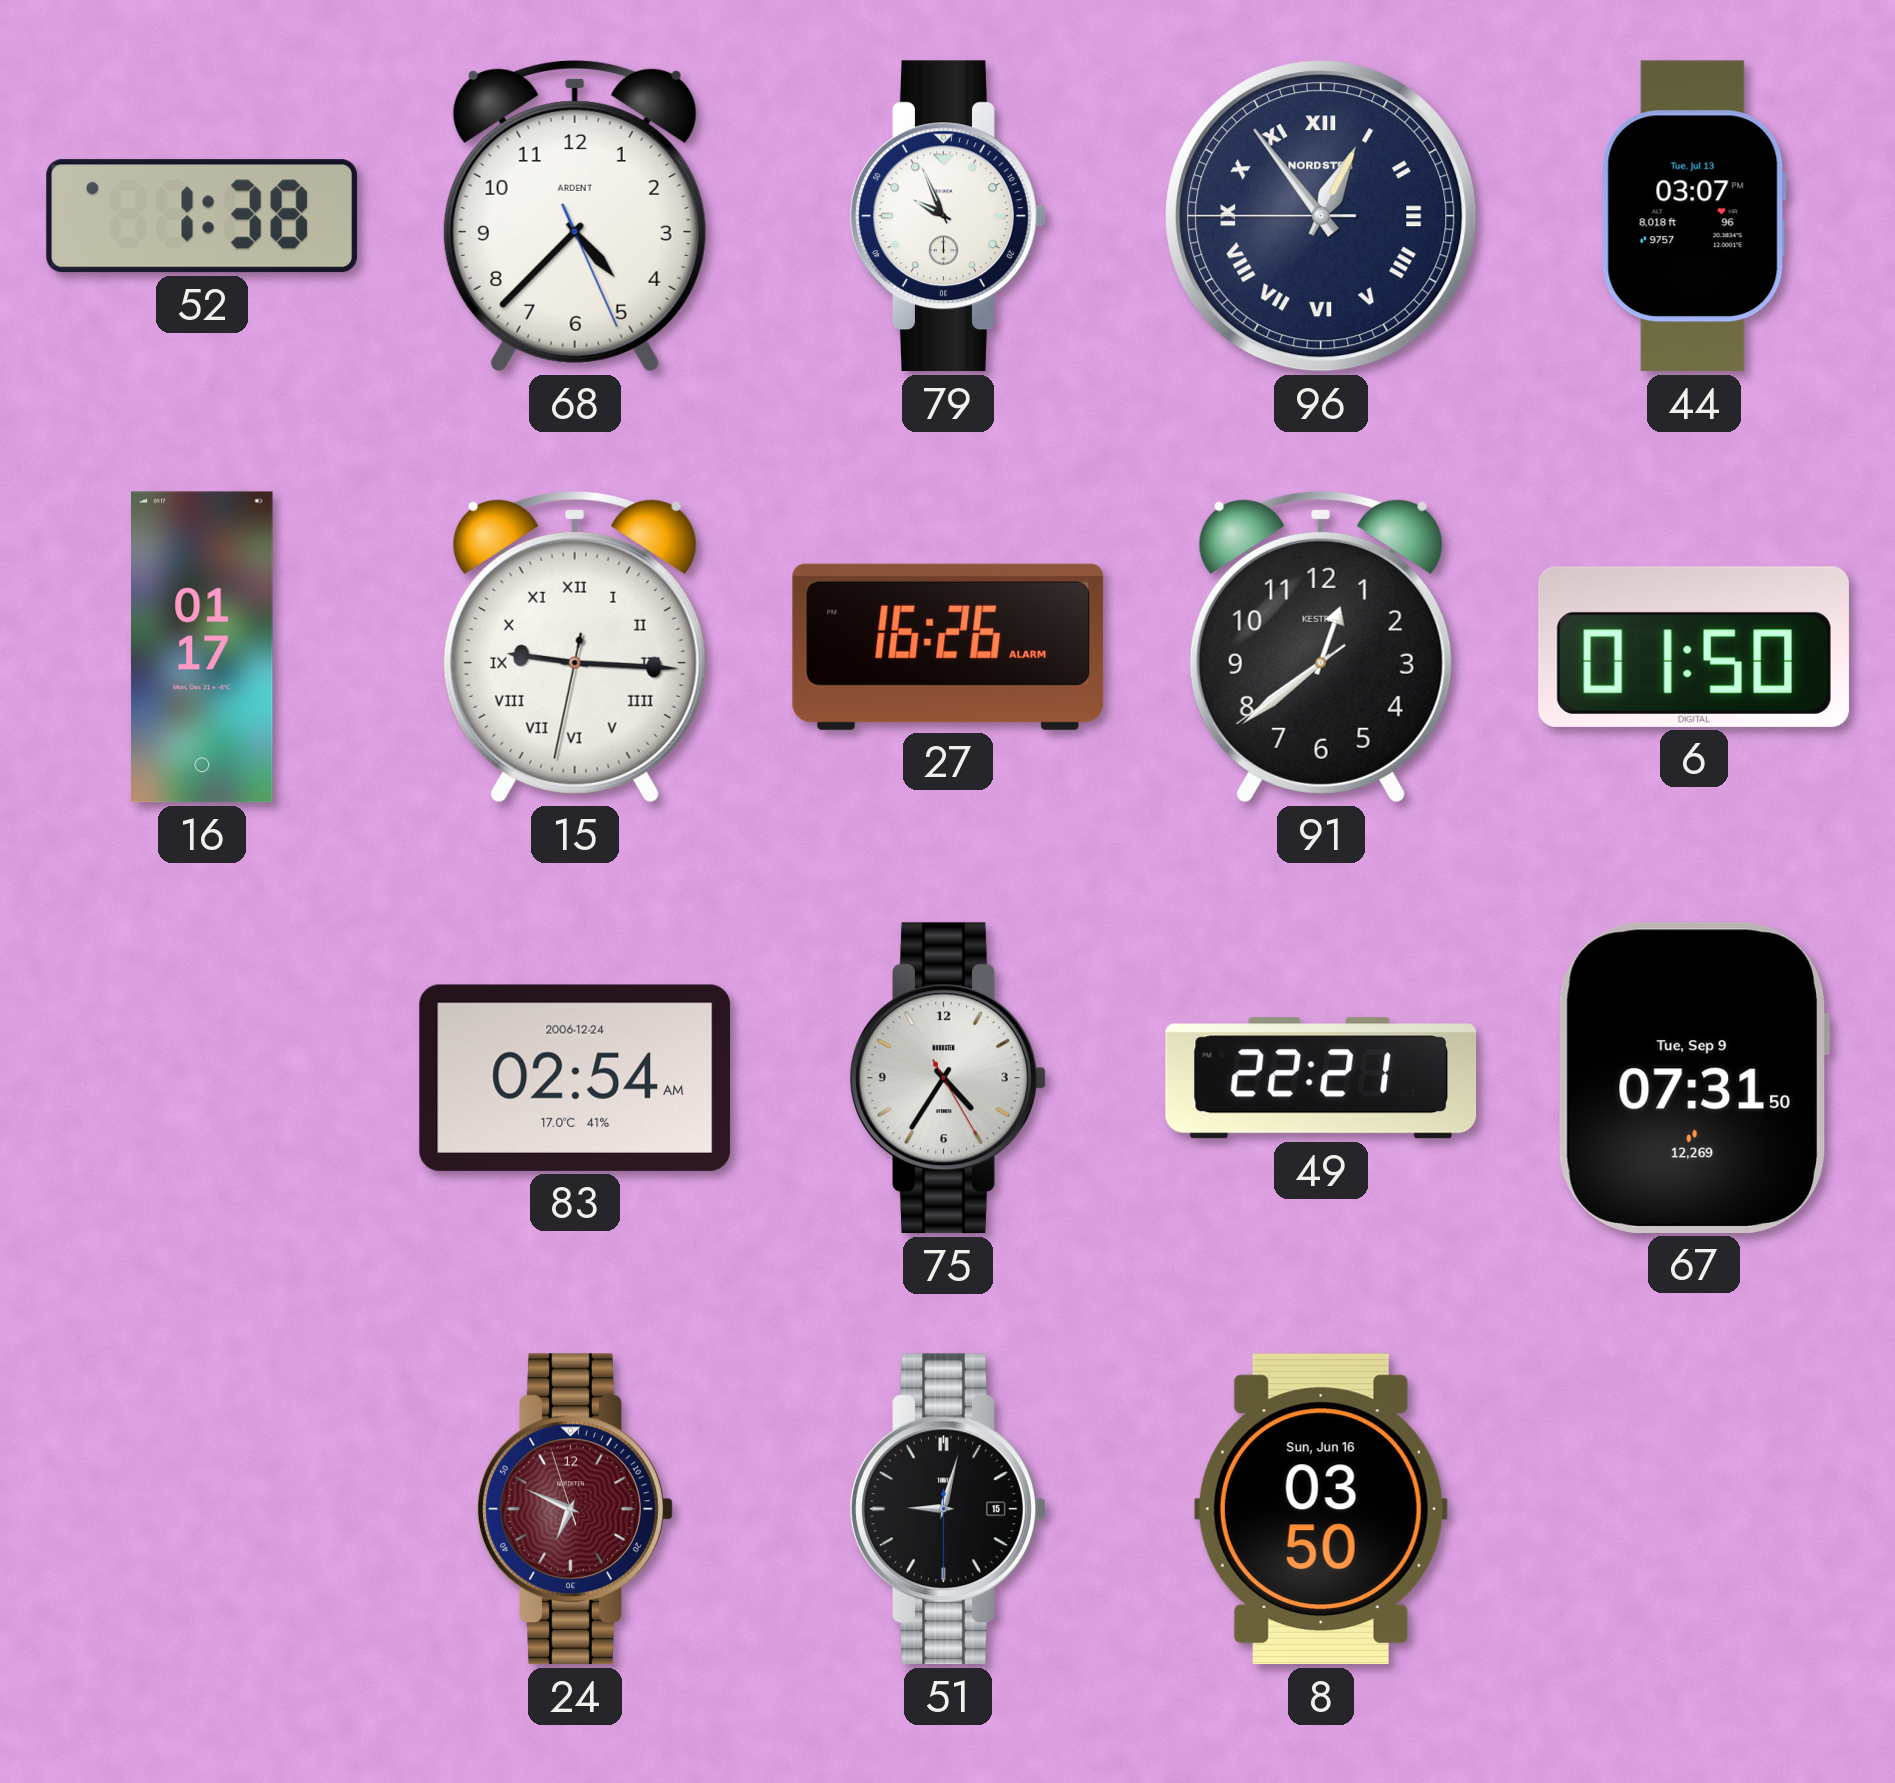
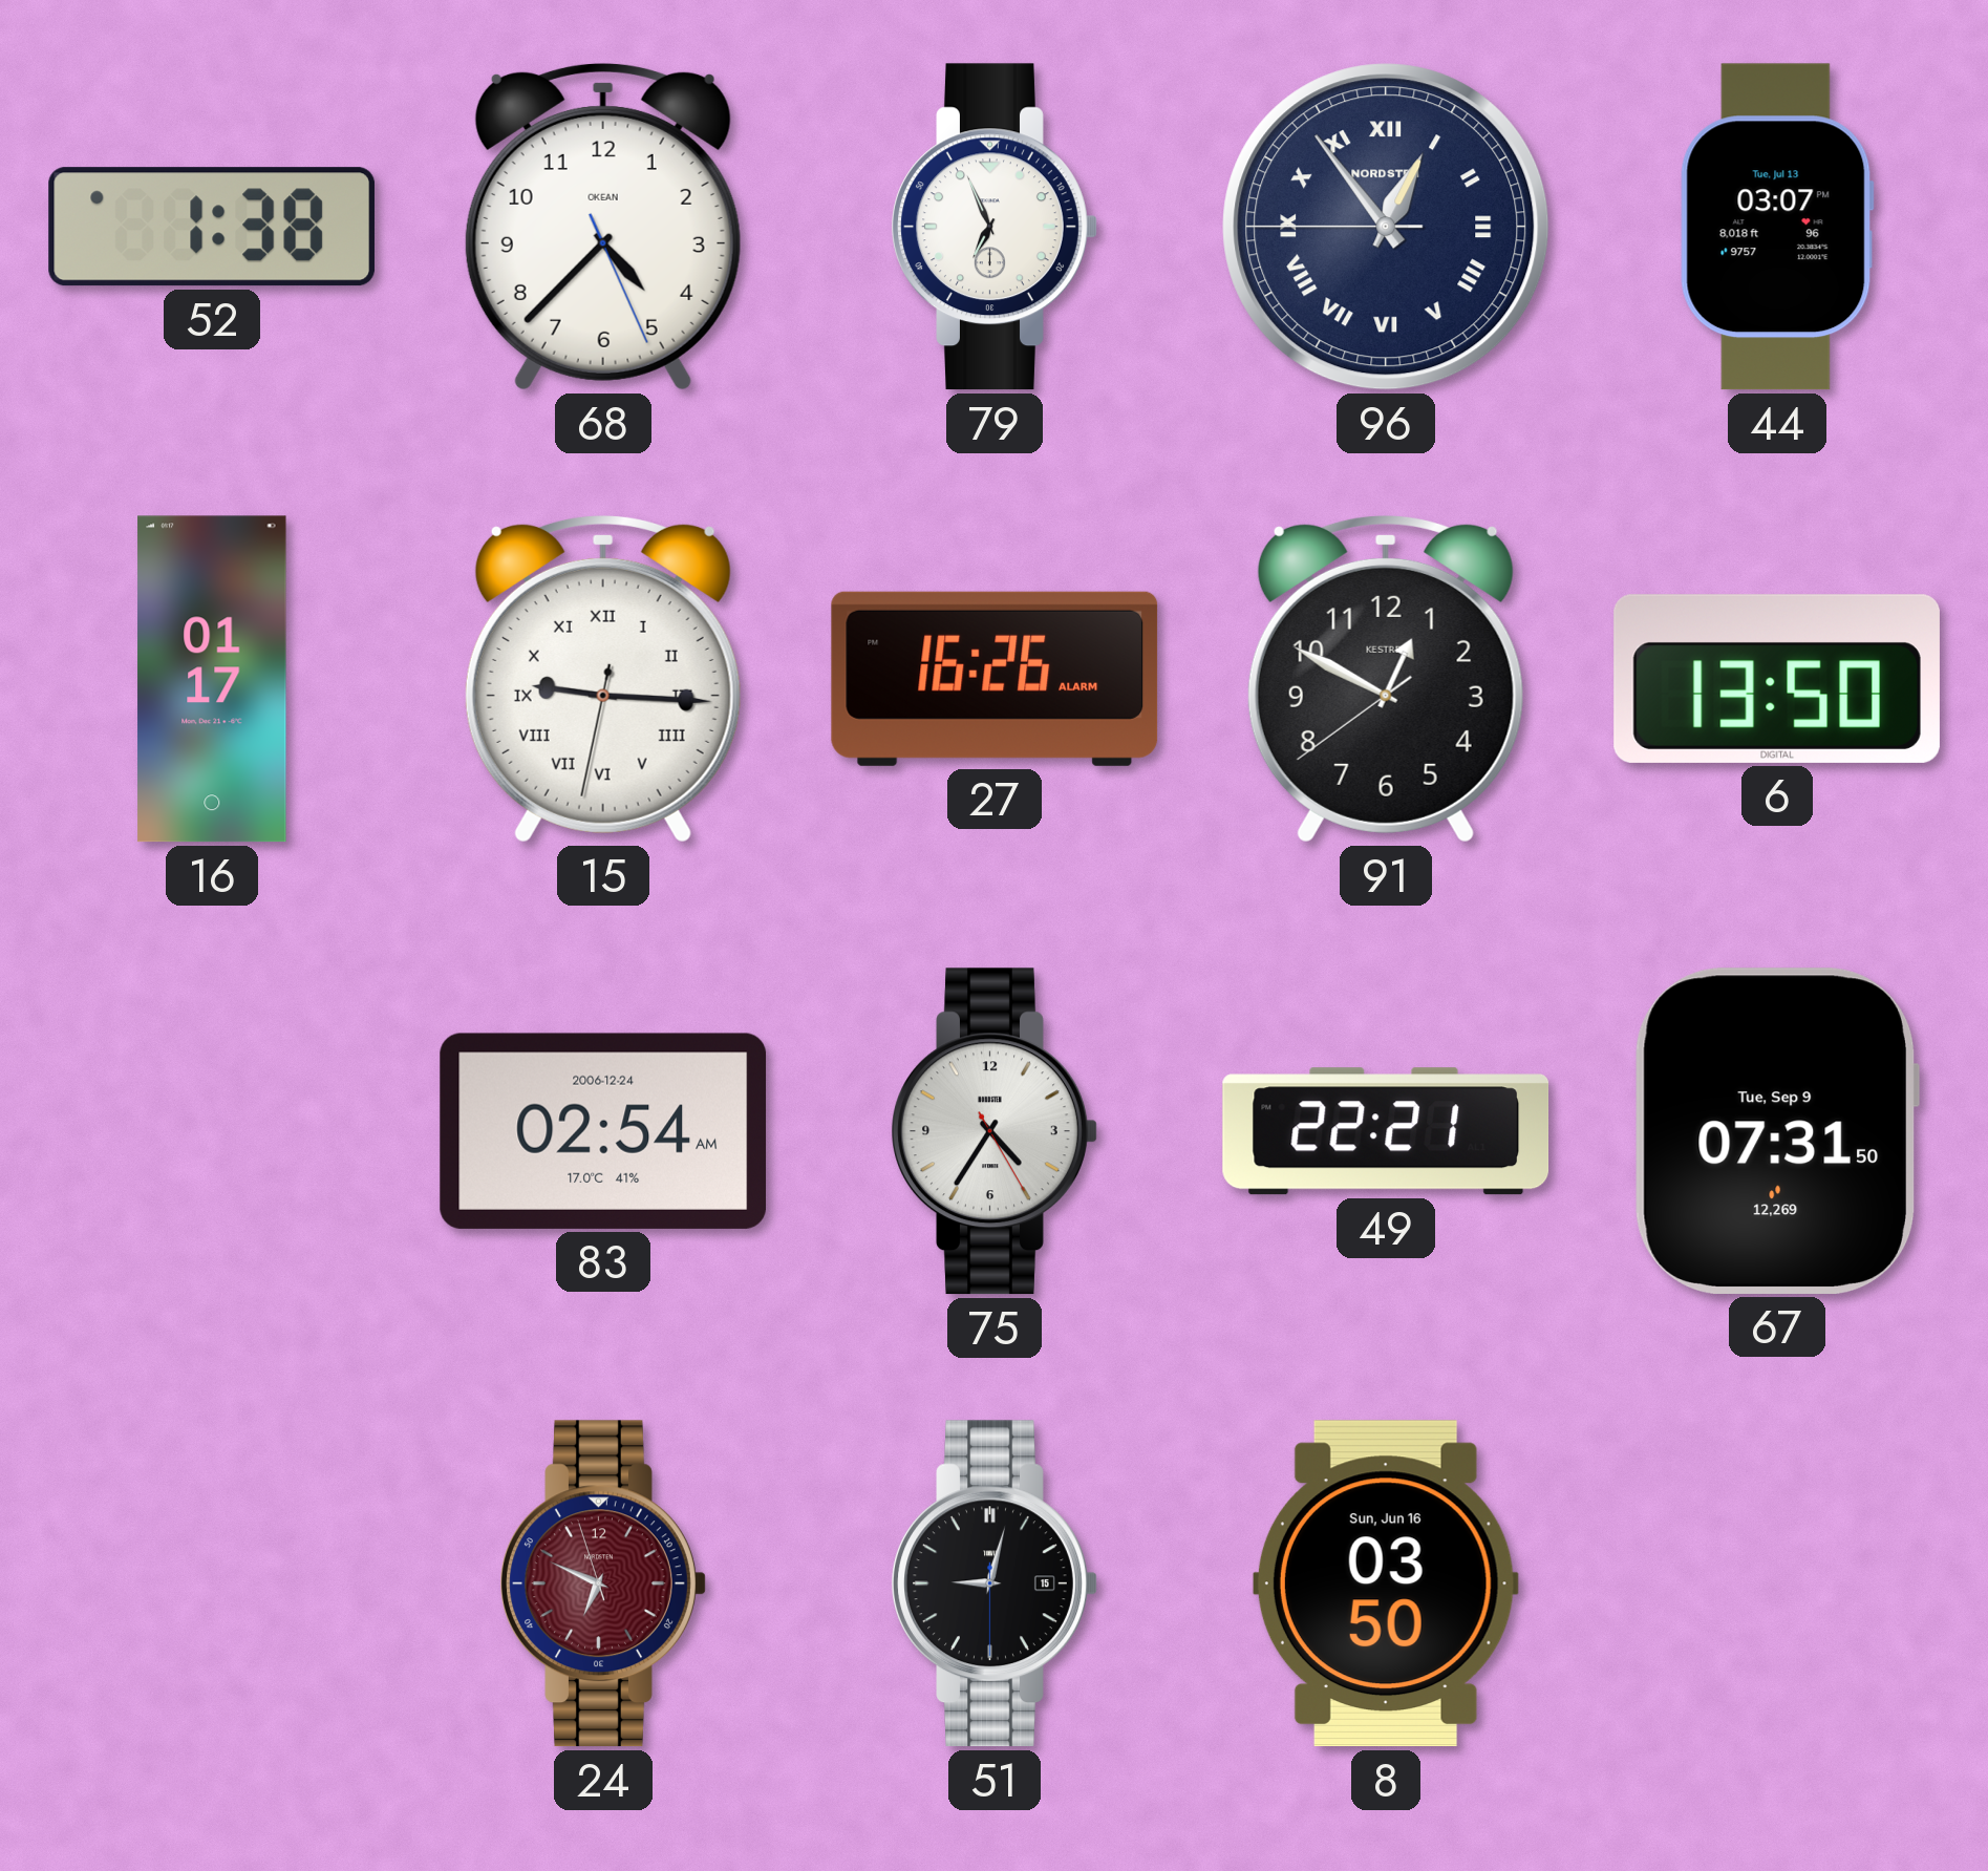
68 brand: ARDENT -> OKEAN
79: 9:56 -> 6:56
91: 12:38 -> 12:49
6: 01:50 -> 13:50
